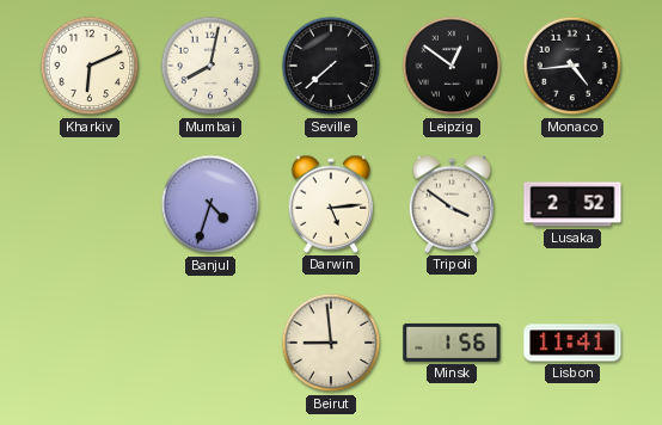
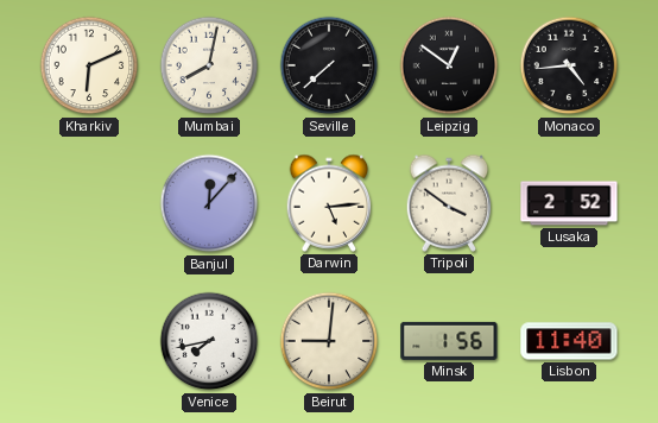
Banjul: 4:33 -> 12:07
Venice: none -> 7:43
Beirut: 8:59 -> 9:01
Lisbon: 11:41 -> 11:40
